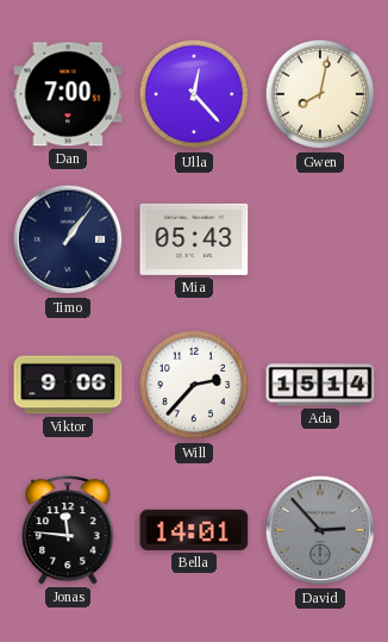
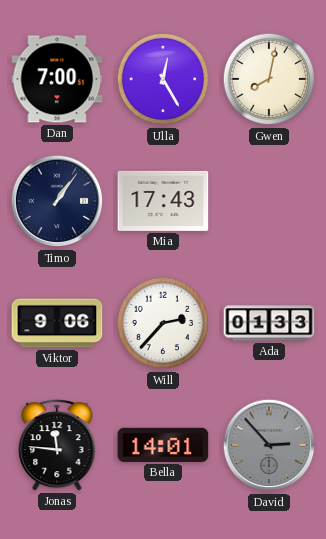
Ulla: 12:23 -> 12:25
Mia: 05:43 -> 17:43
Ada: 15:14 -> 01:33
